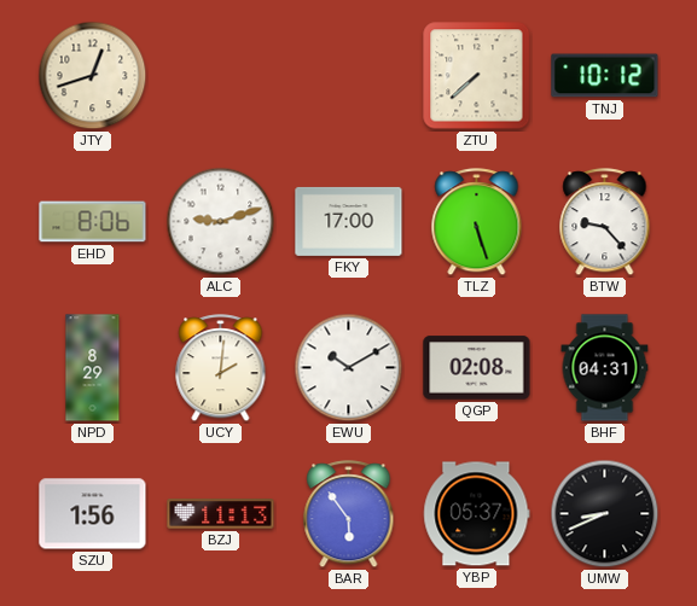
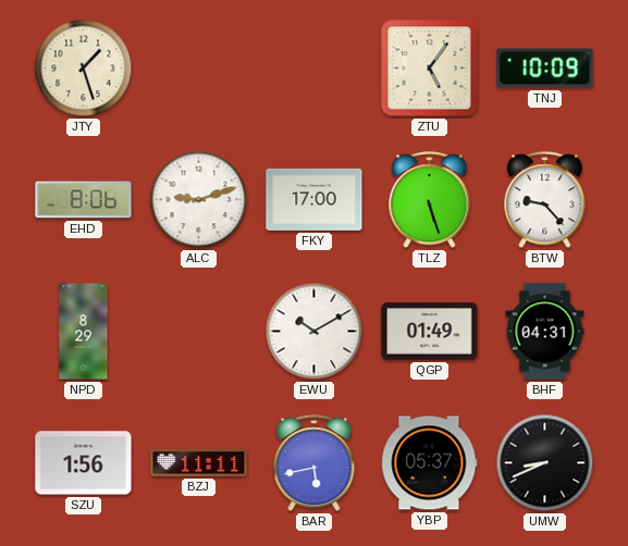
JTY: 12:42 -> 1:27
ZTU: 7:38 -> 5:06
TNJ: 10:12 -> 10:09
UCY: 2:01 -> none
QGP: 02:08 -> 01:49
BZJ: 11:13 -> 11:11
BAR: 5:54 -> 5:43
